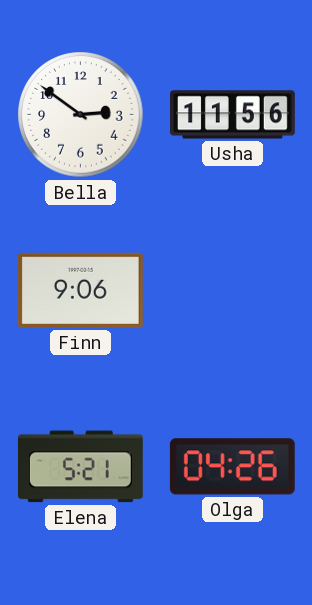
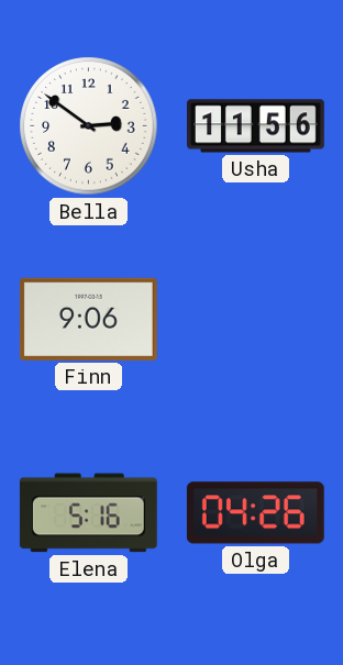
Elena: 5:21 -> 5:16
